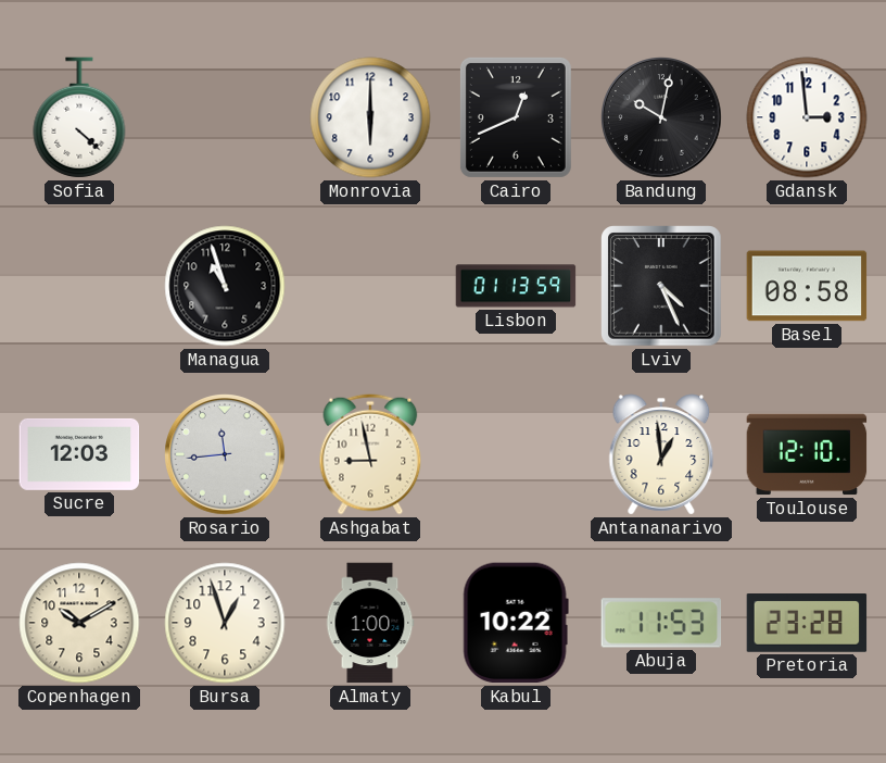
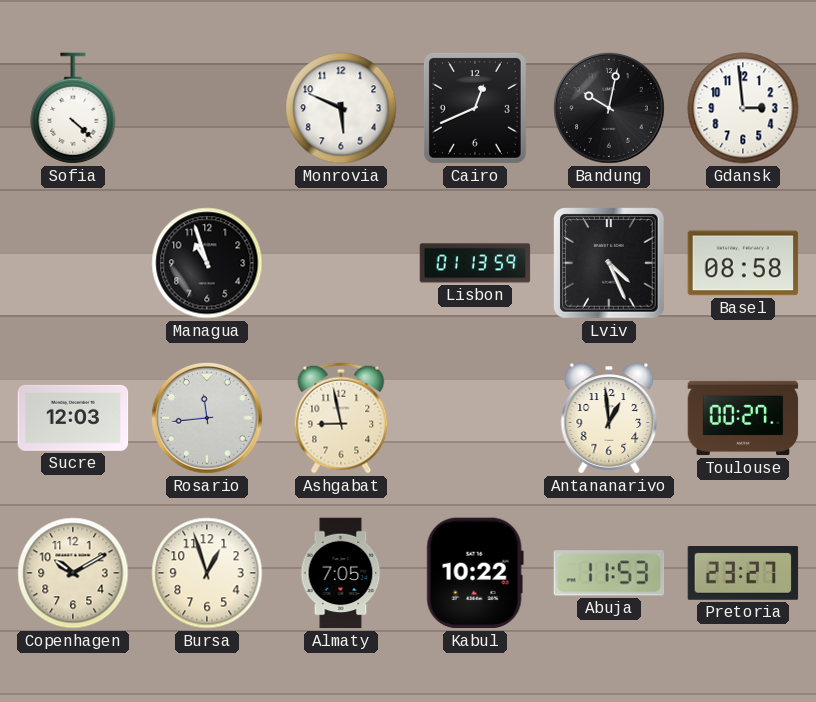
Monrovia: 6:00 -> 5:49
Toulouse: 12:10 -> 00:27
Almaty: 1:00 -> 7:05
Pretoria: 23:28 -> 23:27
